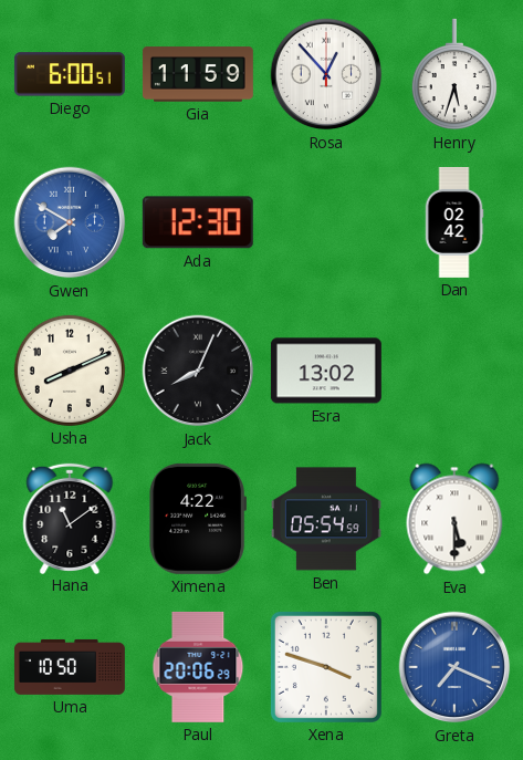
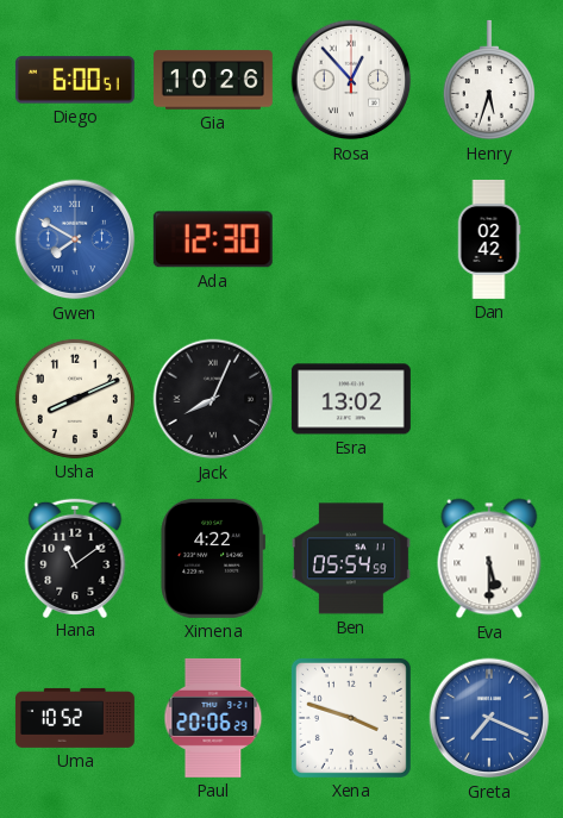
Gia: 11:59 -> 10:26
Uma: 10:50 -> 10:52
